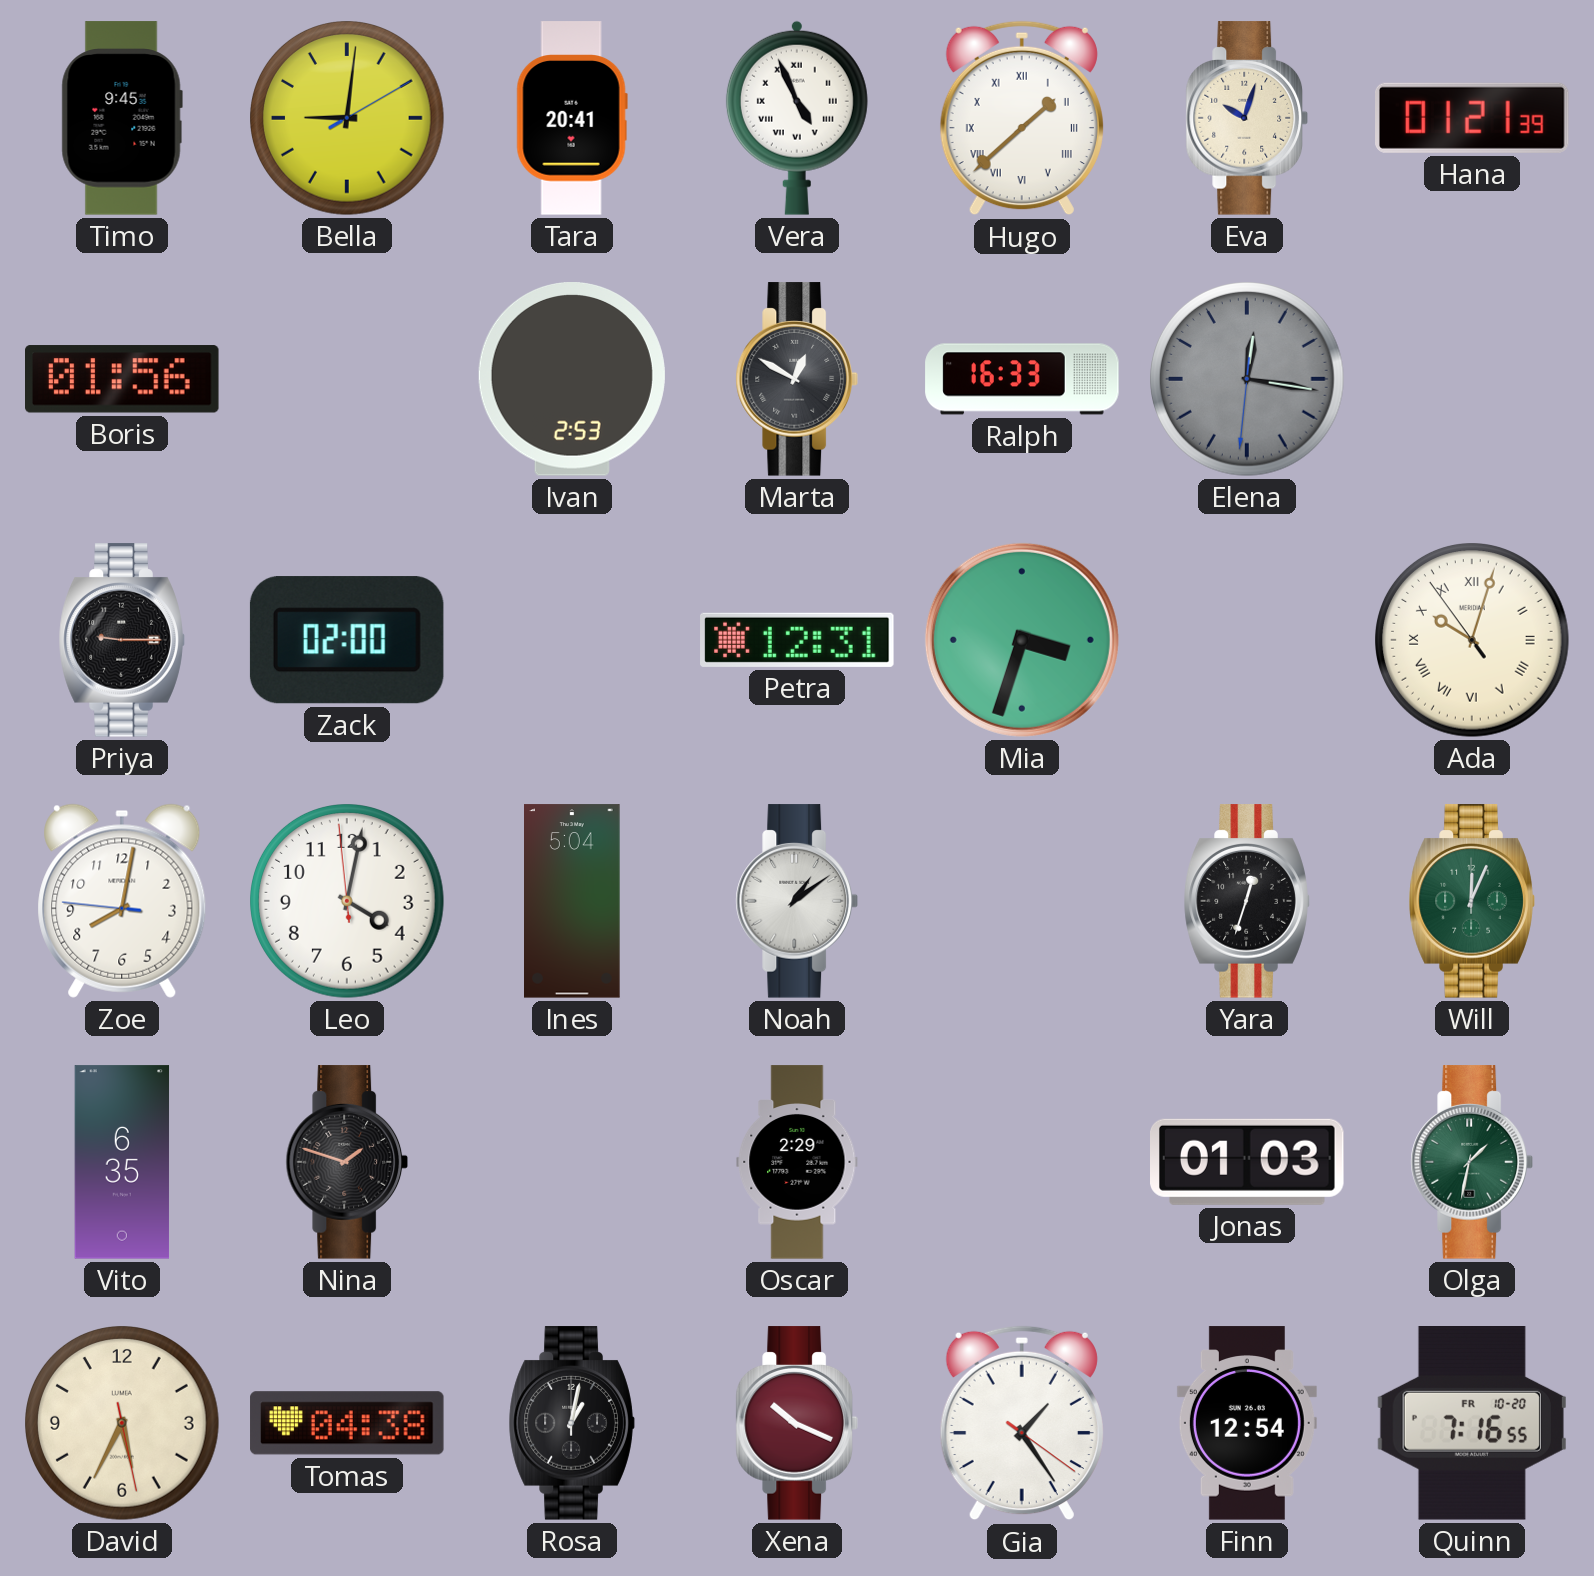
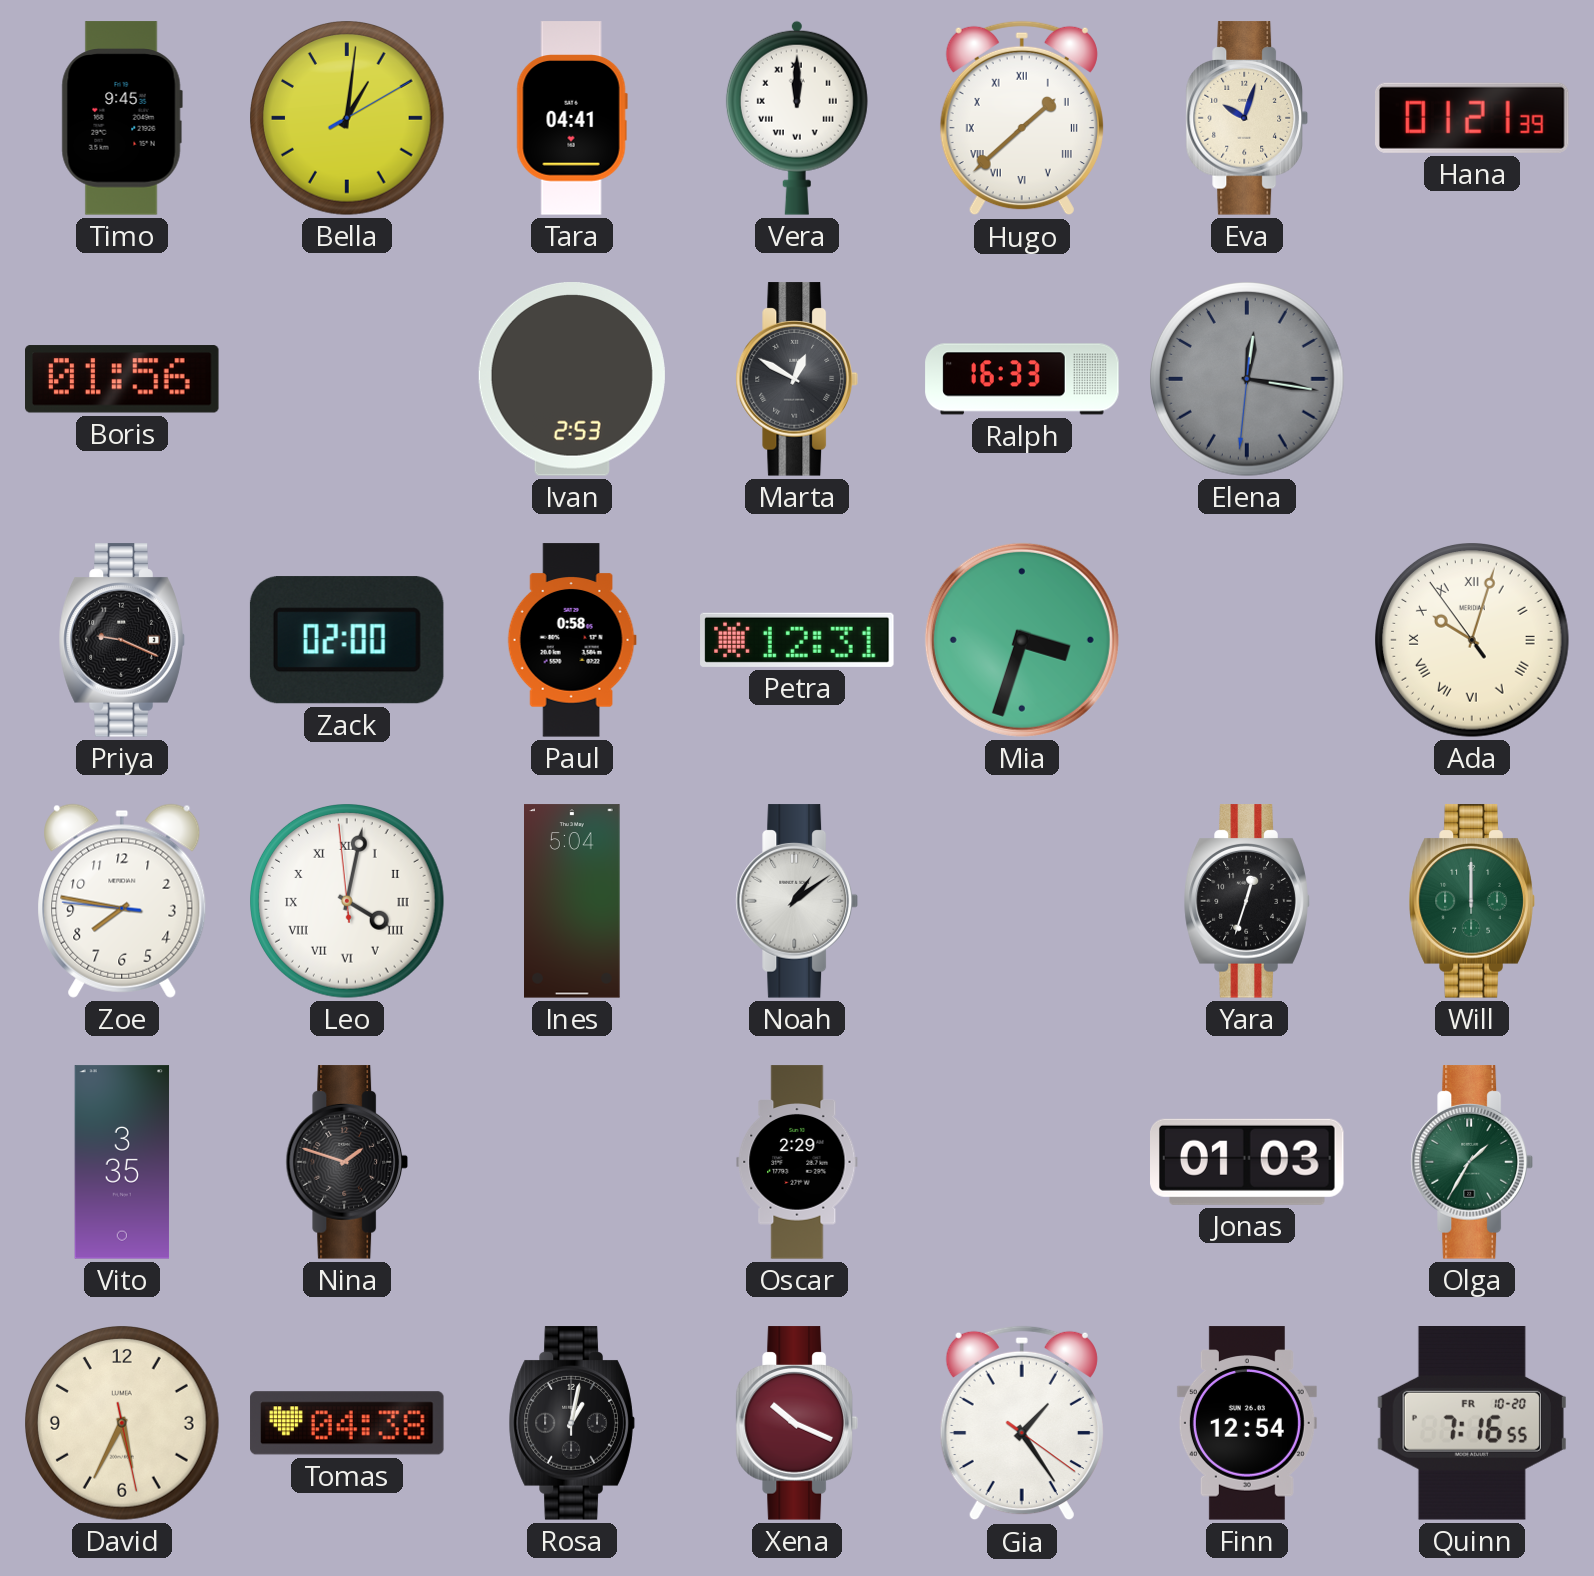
Bella: 9:01 -> 1:01
Tara: 20:41 -> 04:41
Vera: 4:56 -> 12:00
Priya: 9:15 -> 9:19
Paul: none -> 0:58
Zoe: 8:01 -> 7:46
Leo numerals: Arabic -> Roman
Will: 12:04 -> 12:00
Vito: 6:35 -> 3:35
Olga: 1:32 -> 1:35
